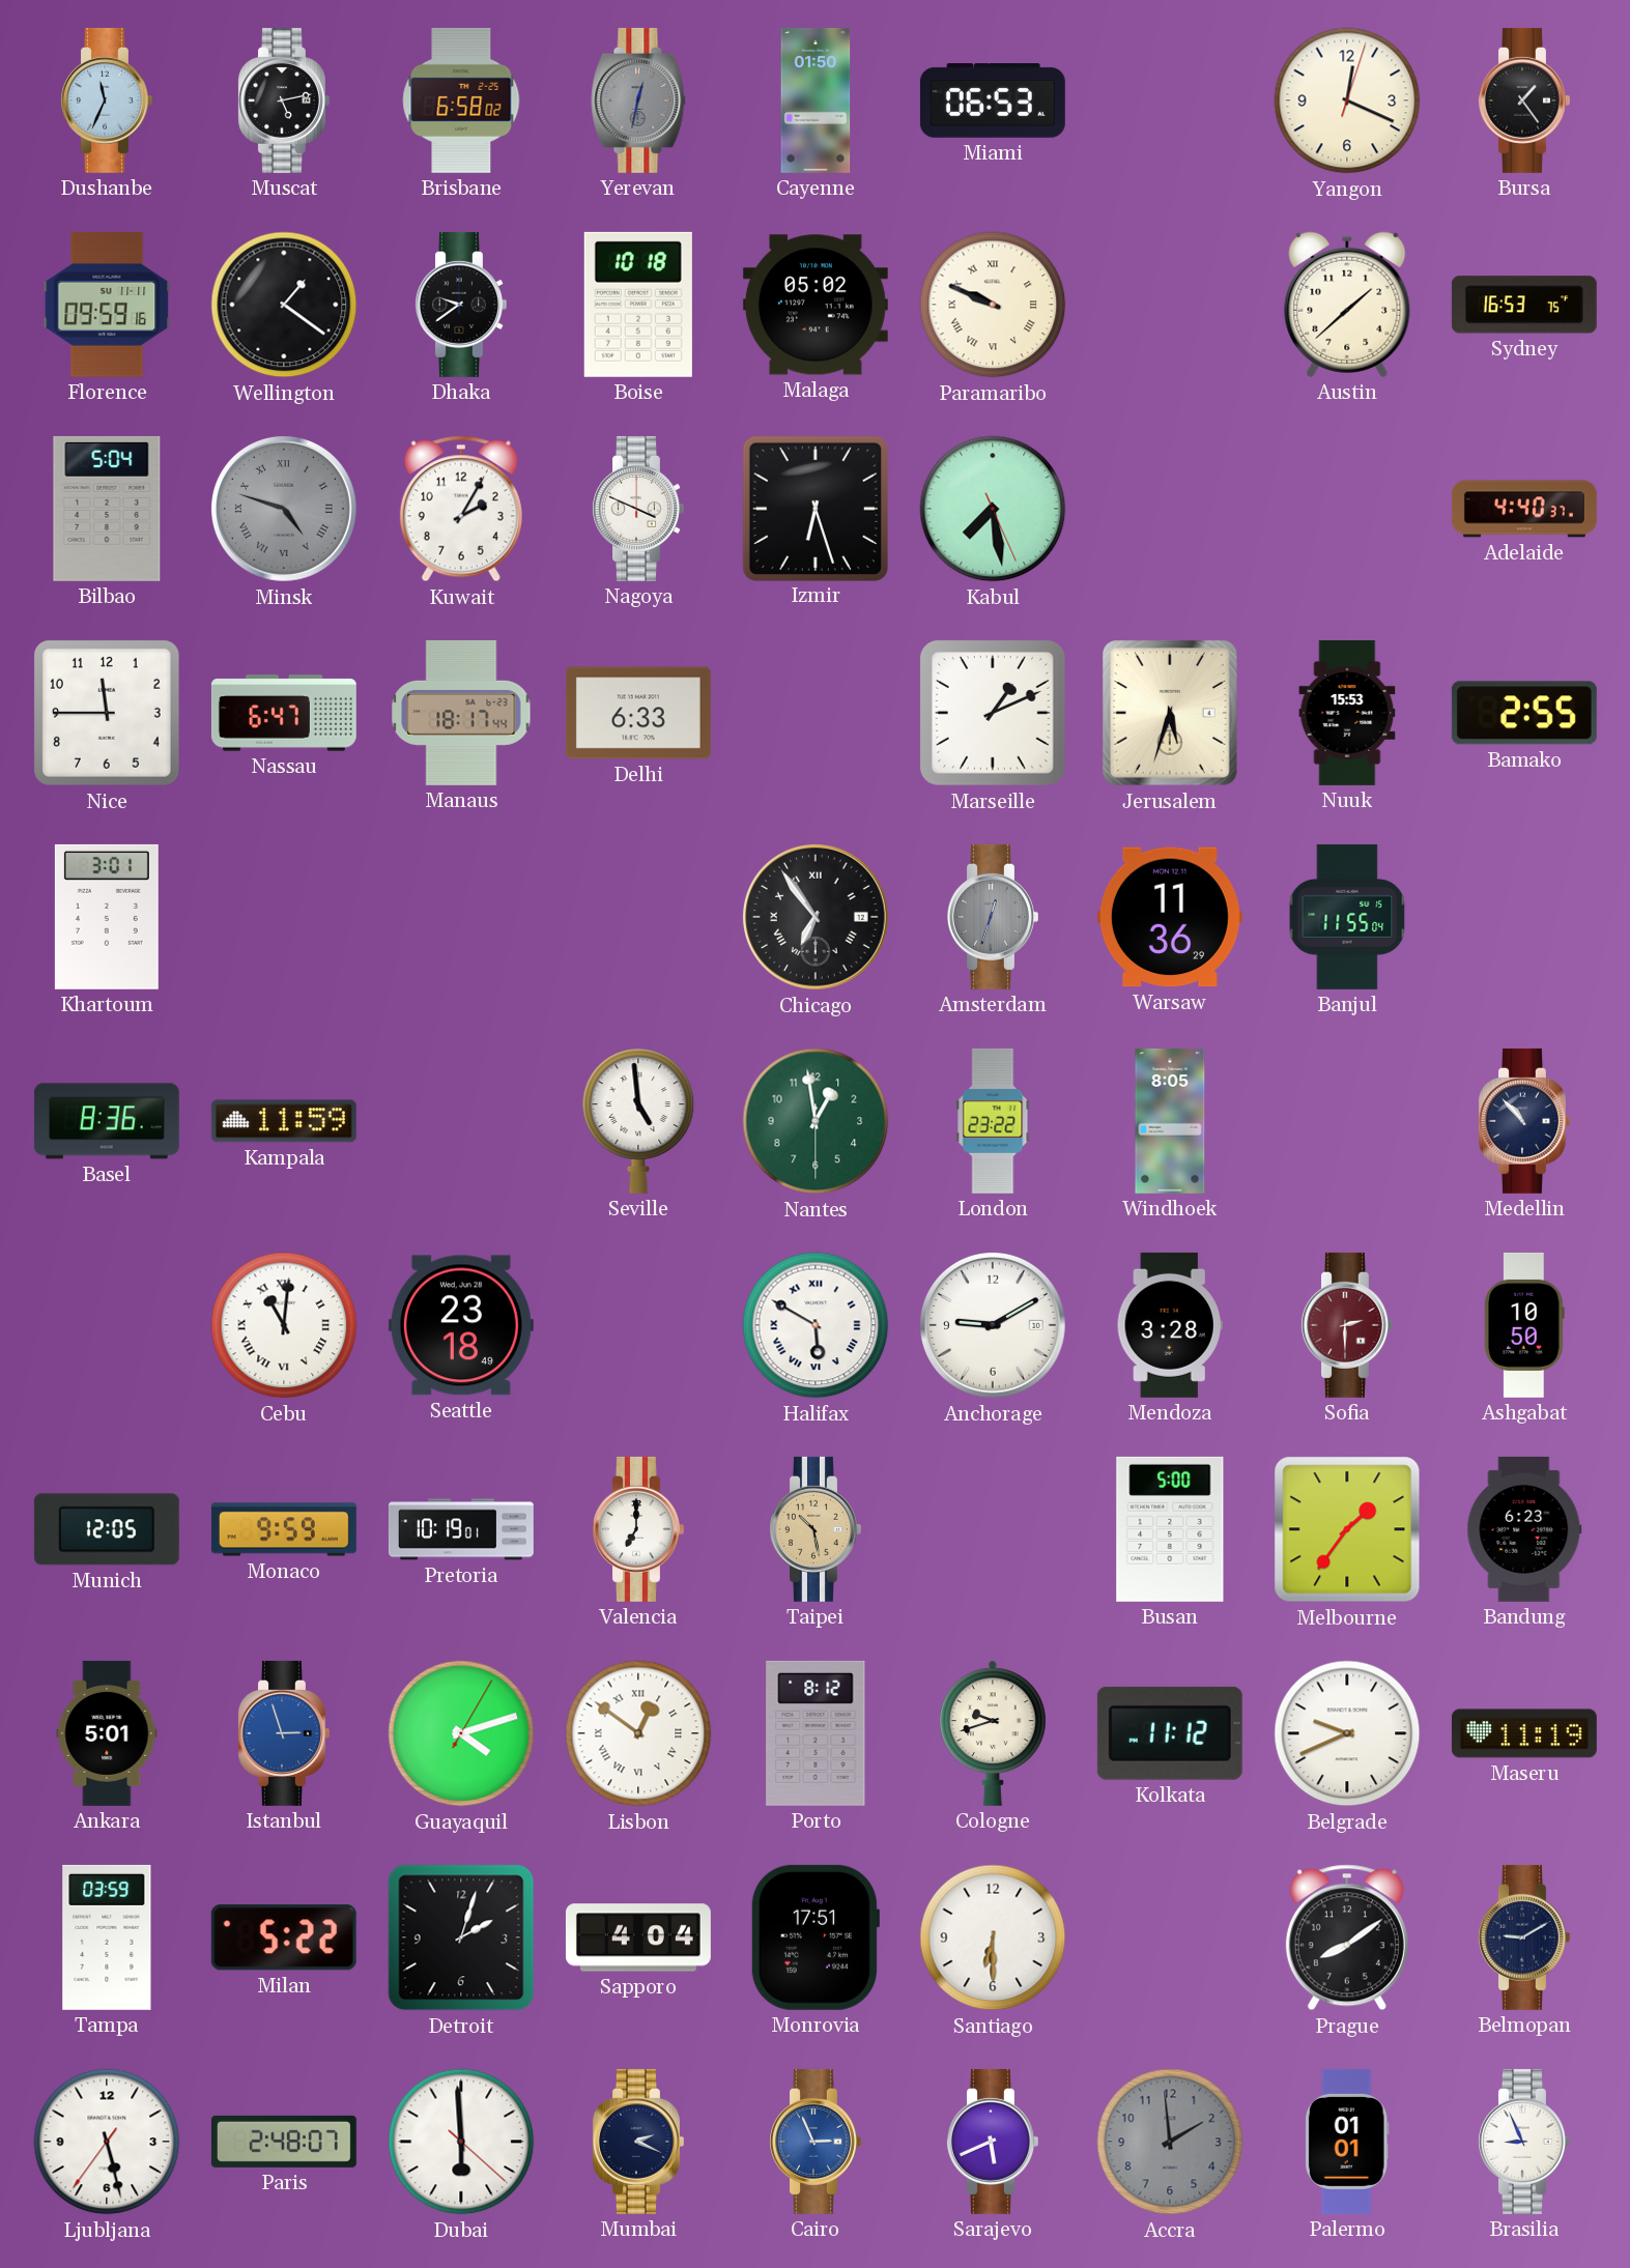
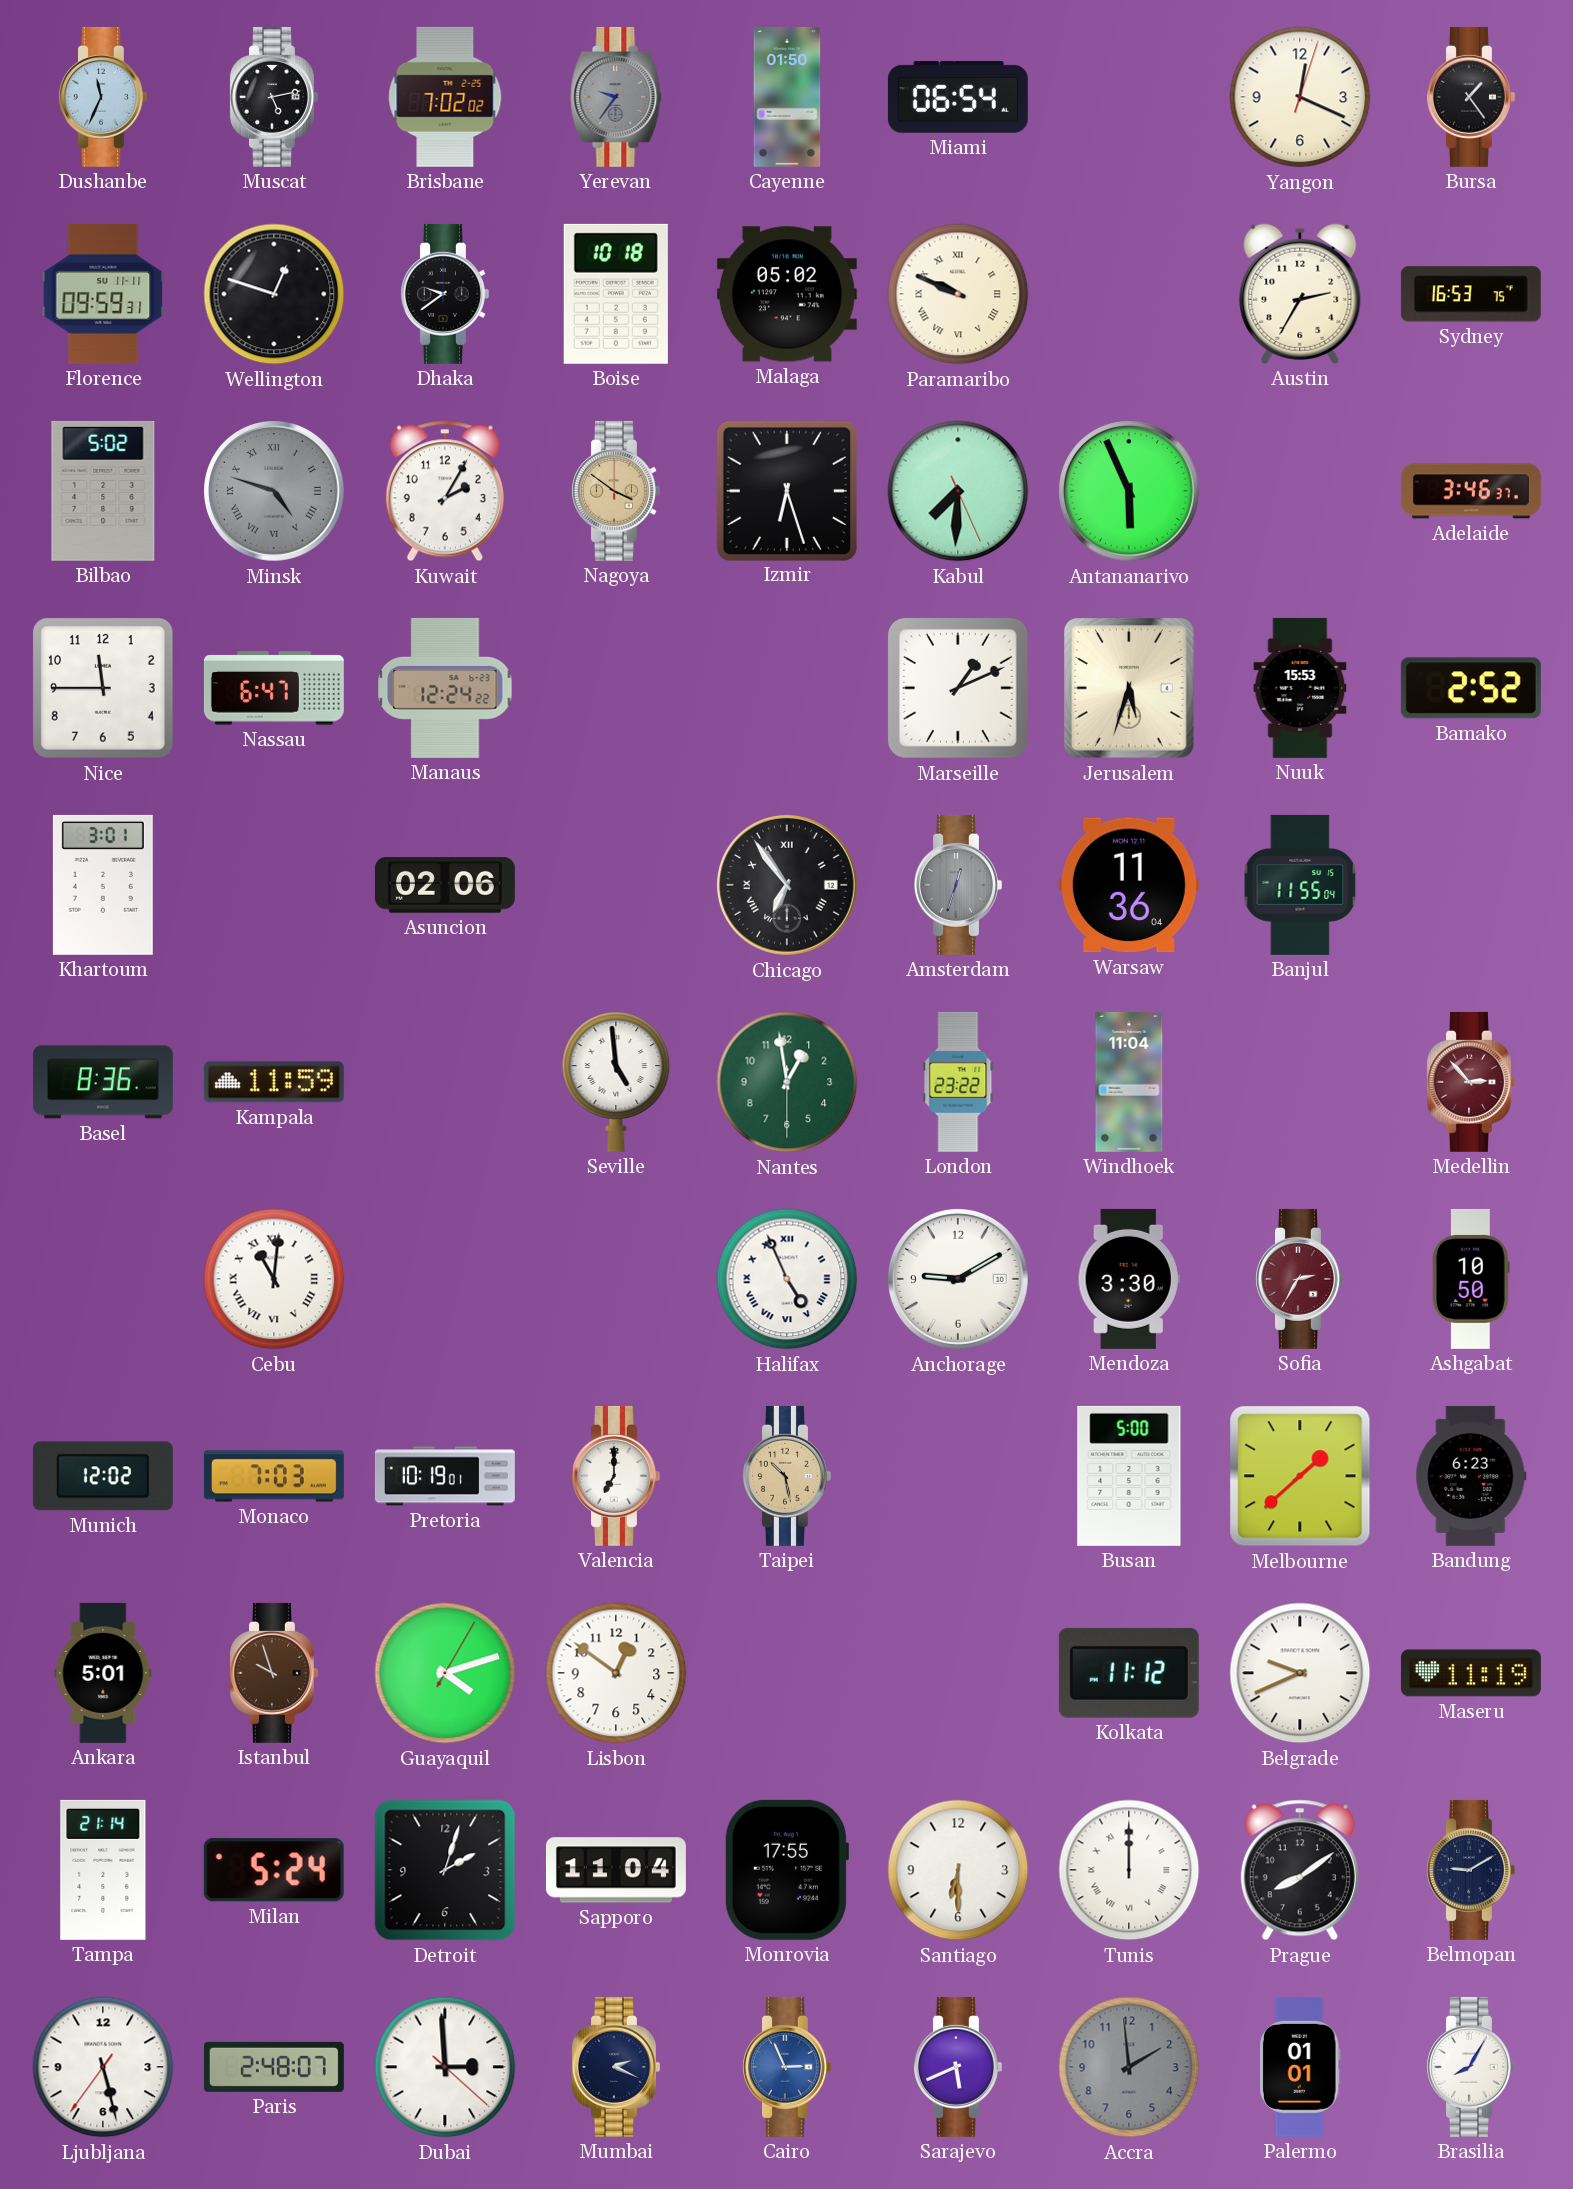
Brisbane: 6:58 -> 7:02
Yerevan: 12:32 -> 9:36
Miami: 06:53 -> 06:54
Florence: 09:59:16 -> 09:59:31
Wellington: 1:21 -> 12:48
Austin: 1:38 -> 2:35
Bilbao: 5:04 -> 5:02
Nagoya: 3:49 -> 3:51
Nagoya dial: white -> champagne
Kabul: 7:28 -> 7:30
Antananarivo: none -> 5:56
Adelaide: 4:40 -> 3:46
Manaus: 18:17 -> 12:24
Delhi: 6:33 -> none
Bamako: 2:55 -> 2:52
Asuncion: none -> 02:06
Warsaw: 11:36:29 -> 11:36:04
Windhoek: 8:05 -> 11:04
Medellin: 10:53 -> 2:53
Medellin dial: navy -> burgundy
Seattle: 23:18 -> none
Halifax: 5:50 -> 4:56
Mendoza: 3:28 -> 3:30
Sofia: 2:30 -> 2:35
Munich: 12:05 -> 12:02
Monaco: 9:59 -> 7:03
Melbourne: 1:36 -> 1:38
Istanbul: 2:57 -> 9:57
Istanbul dial: blue -> brown
Lisbon numerals: Roman -> Arabic
Porto: 8:12 -> none
Cologne: 9:42 -> none
Tampa: 03:59 -> 21:14
Milan: 5:22 -> 5:24
Sapporo: 4:04 -> 11:04
Monrovia: 17:51 -> 17:55
Tunis: none -> 12:00
Dubai: 5:59 -> 2:59
Brasilia: 8:56 -> 8:05
